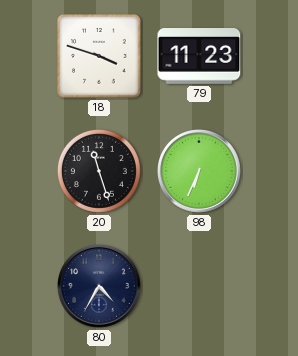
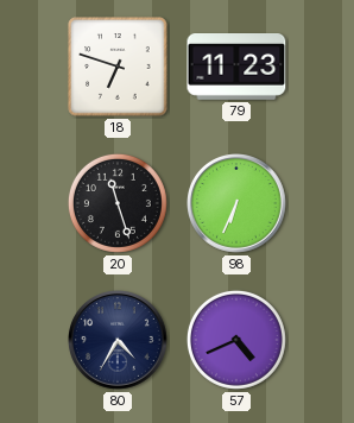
18: 3:48 -> 6:48
57: none -> 4:41
